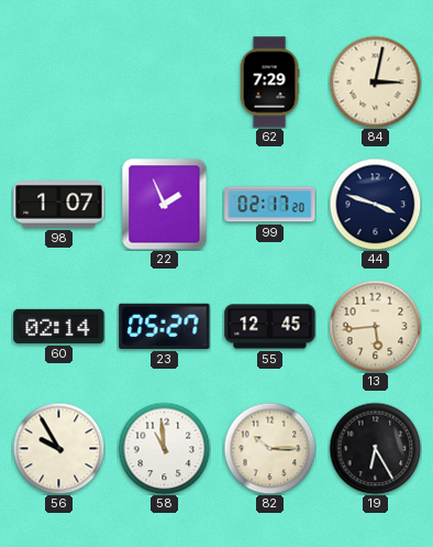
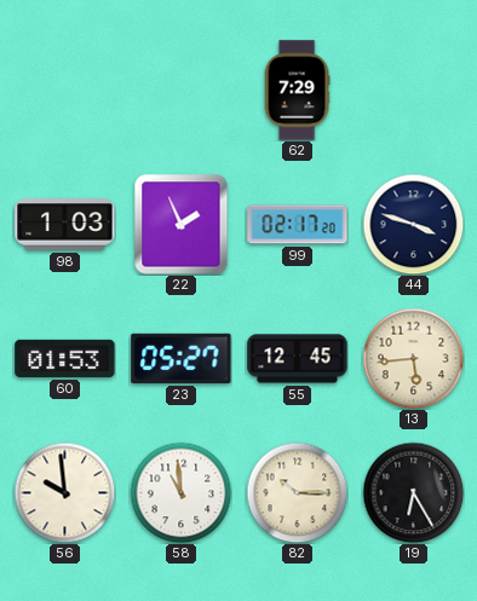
84: 3:02 -> none
98: 1:07 -> 1:03
60: 02:14 -> 01:53
56: 9:55 -> 9:59
